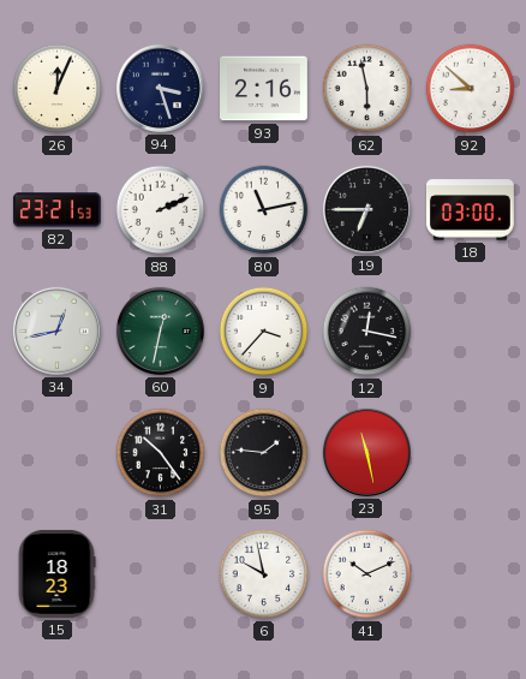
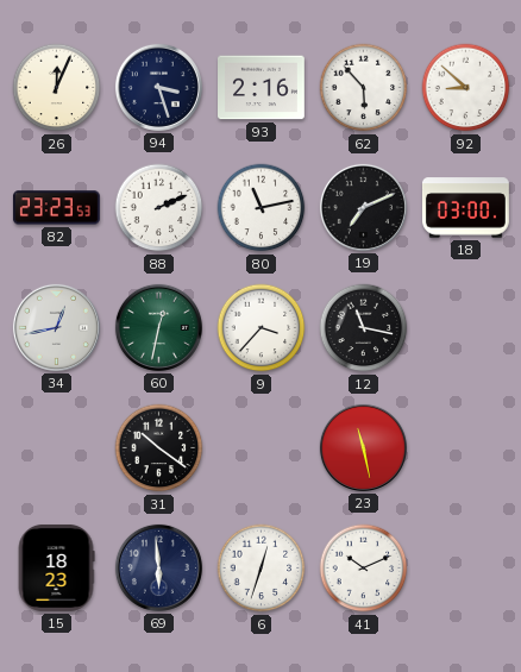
62: 5:58 -> 5:53
82: 23:21 -> 23:23
19: 6:45 -> 7:11
12: 12:17 -> 11:17
31: 10:24 -> 10:21
95: 1:46 -> none
69: none -> 5:59
6: 9:58 -> 12:33
